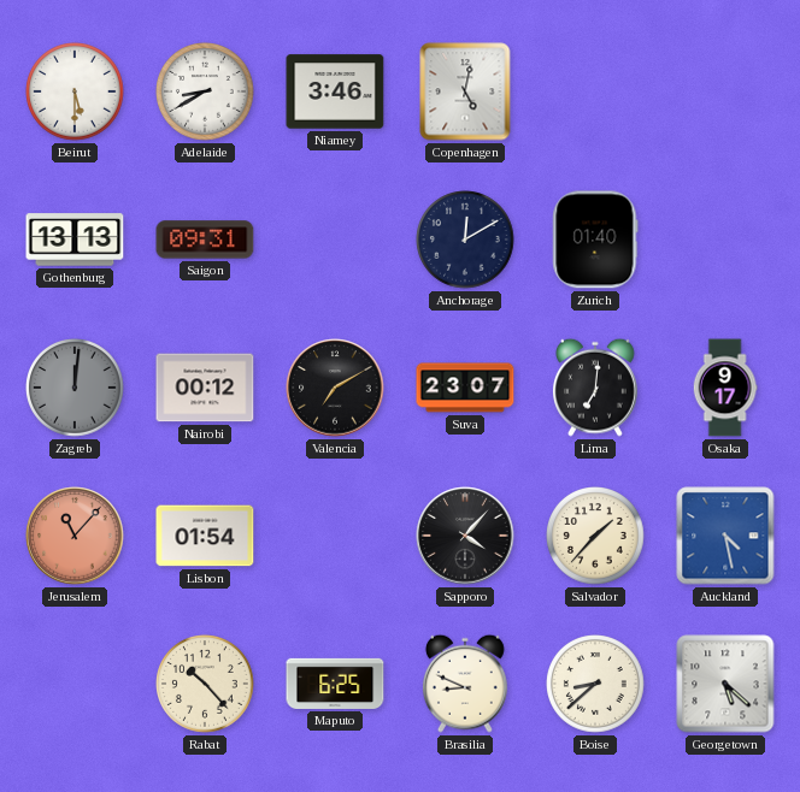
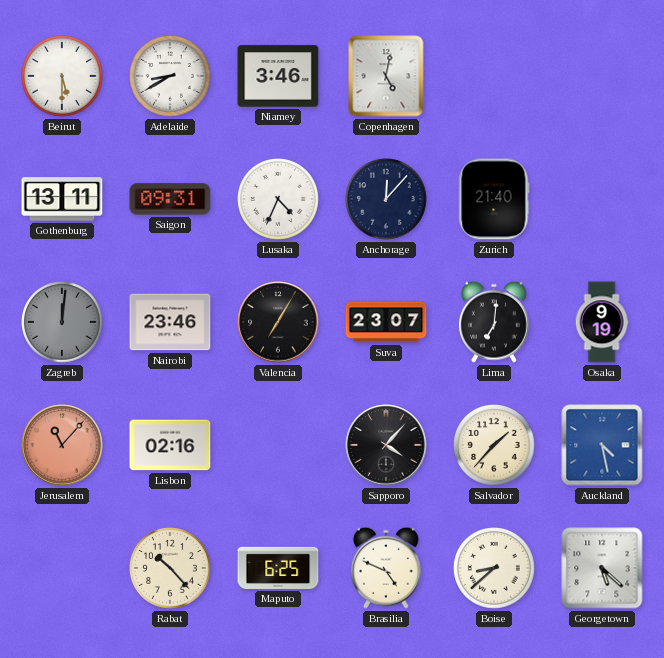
Gothenburg: 13:13 -> 13:11
Lusaka: none -> 4:34
Anchorage: 12:10 -> 12:07
Zurich: 01:40 -> 21:40
Nairobi: 00:12 -> 23:46
Valencia: 7:10 -> 7:05
Osaka: 9:17 -> 9:19
Lisbon: 01:54 -> 02:16
Brasilia: 8:49 -> 4:49
